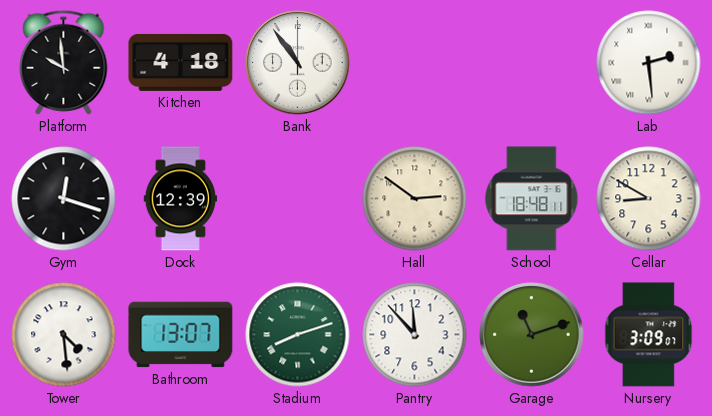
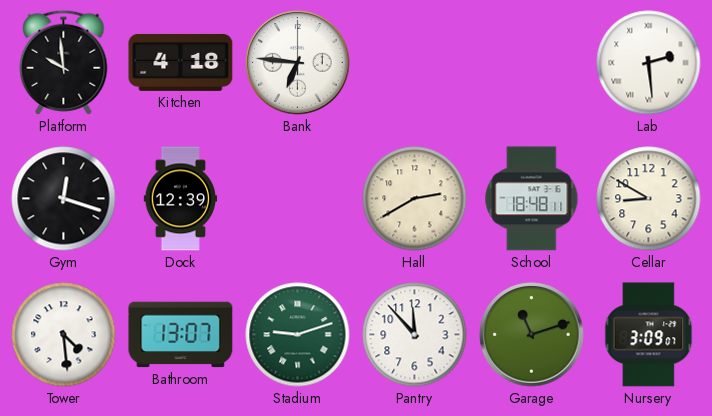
Bank: 10:54 -> 6:46
Hall: 2:51 -> 2:40
Stadium: 8:12 -> 9:12
